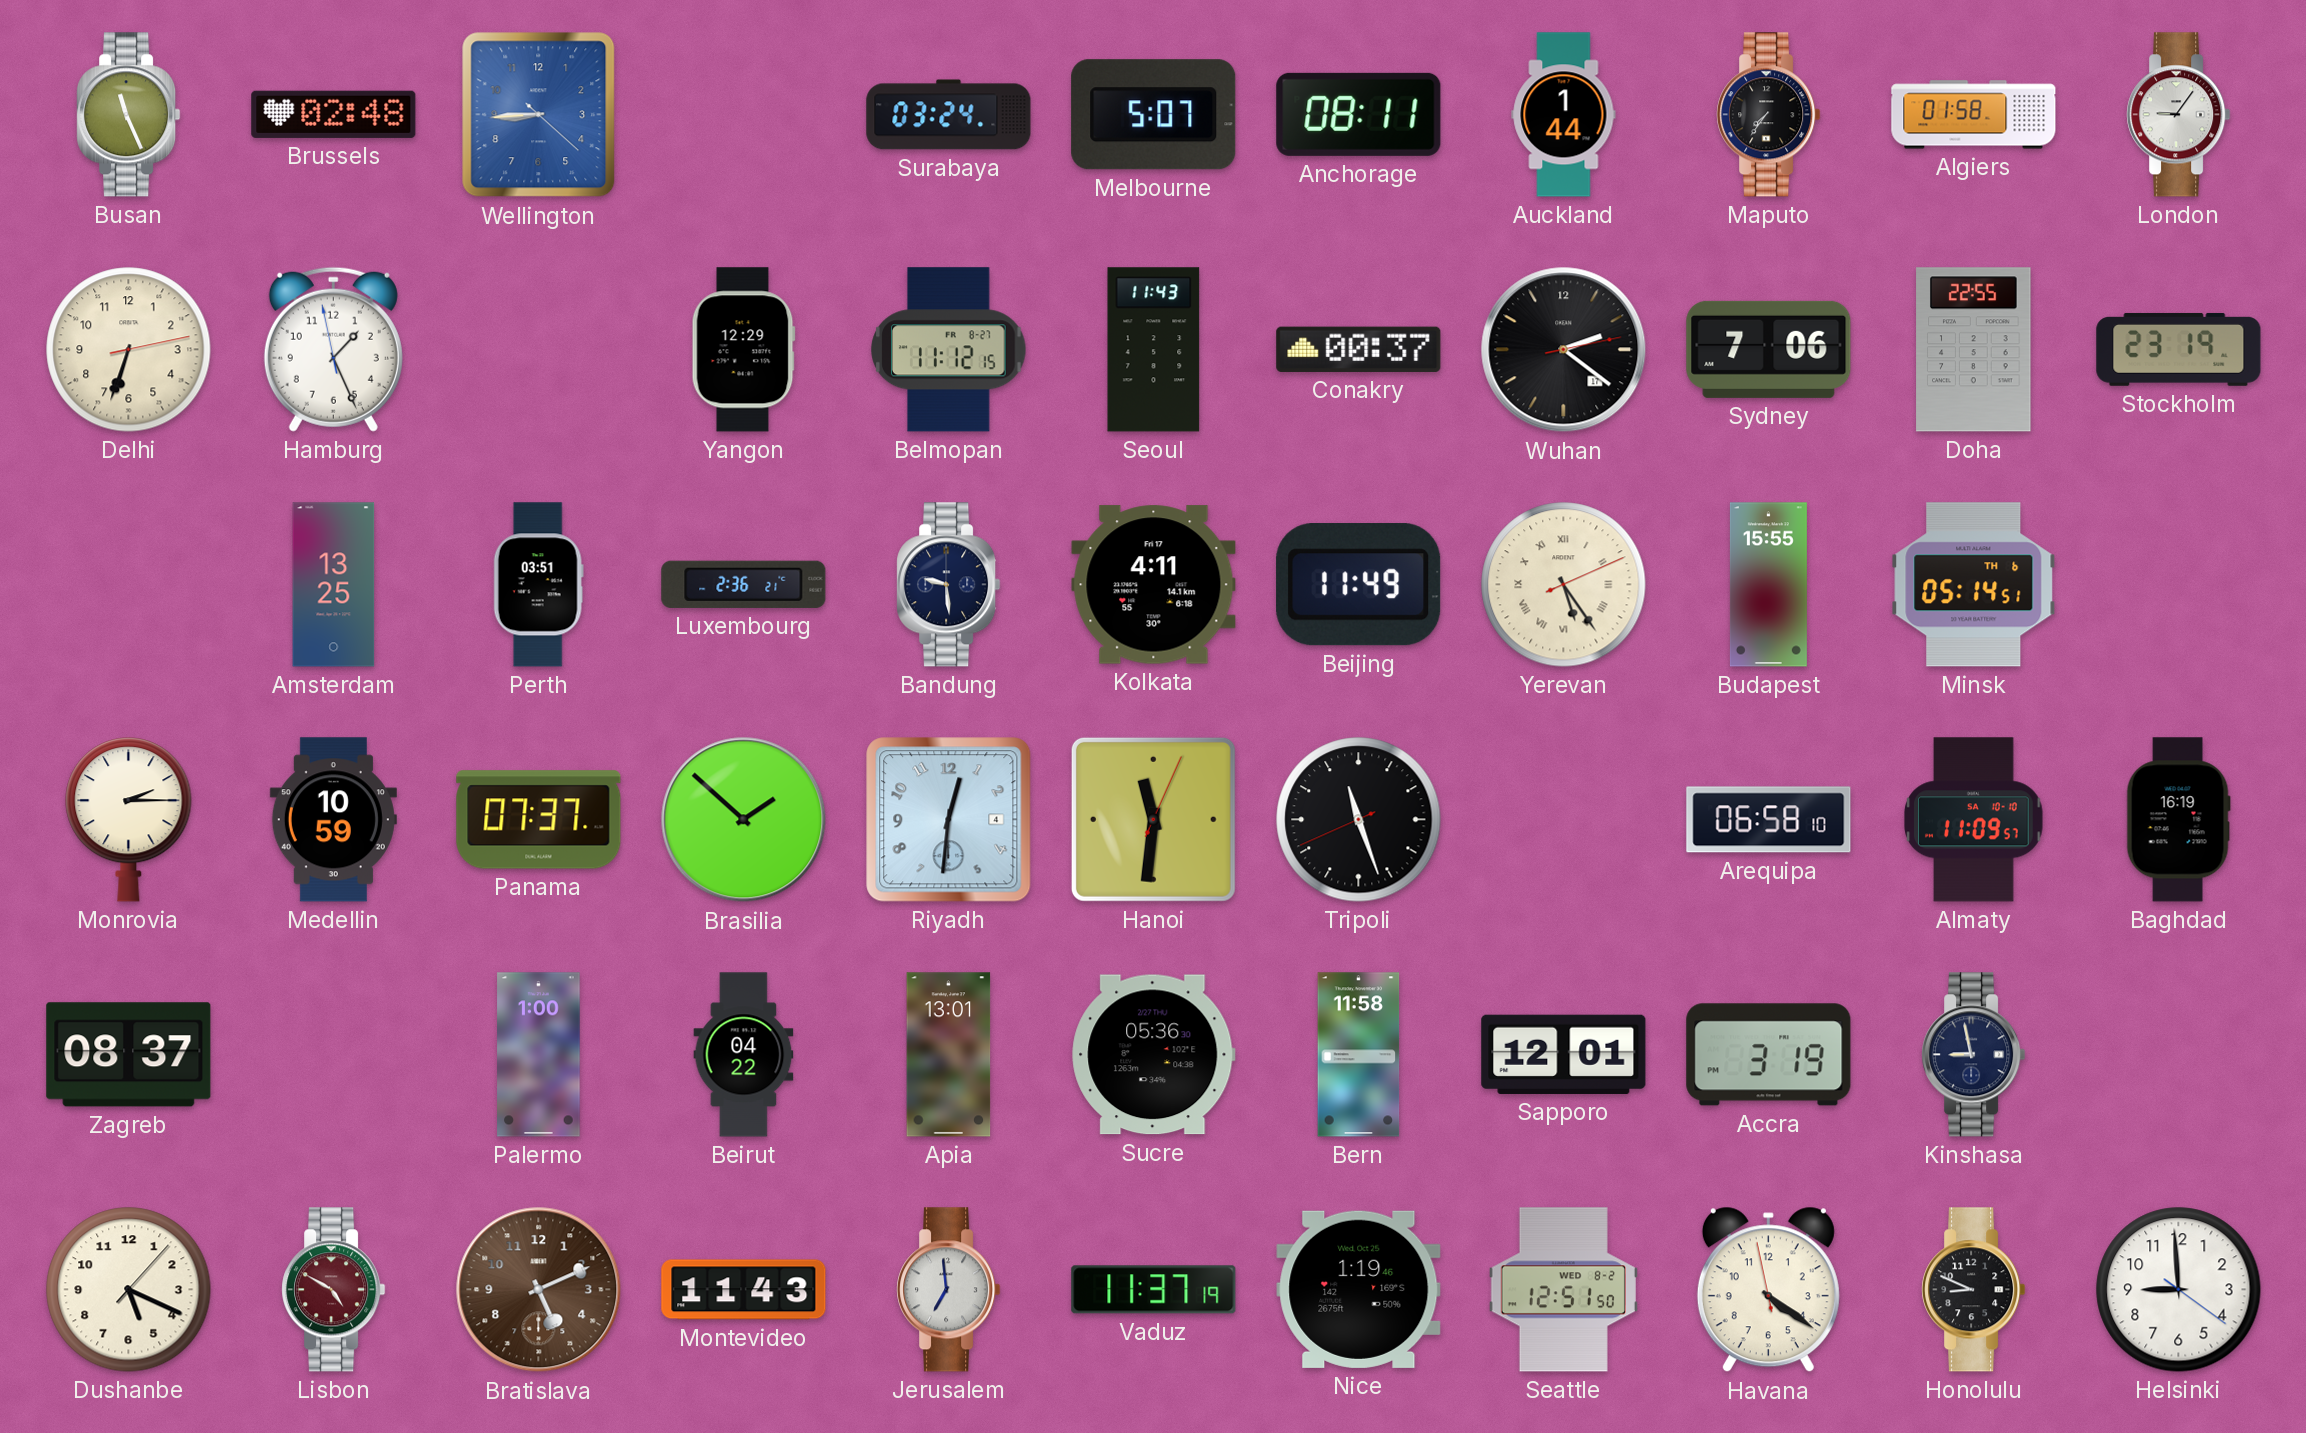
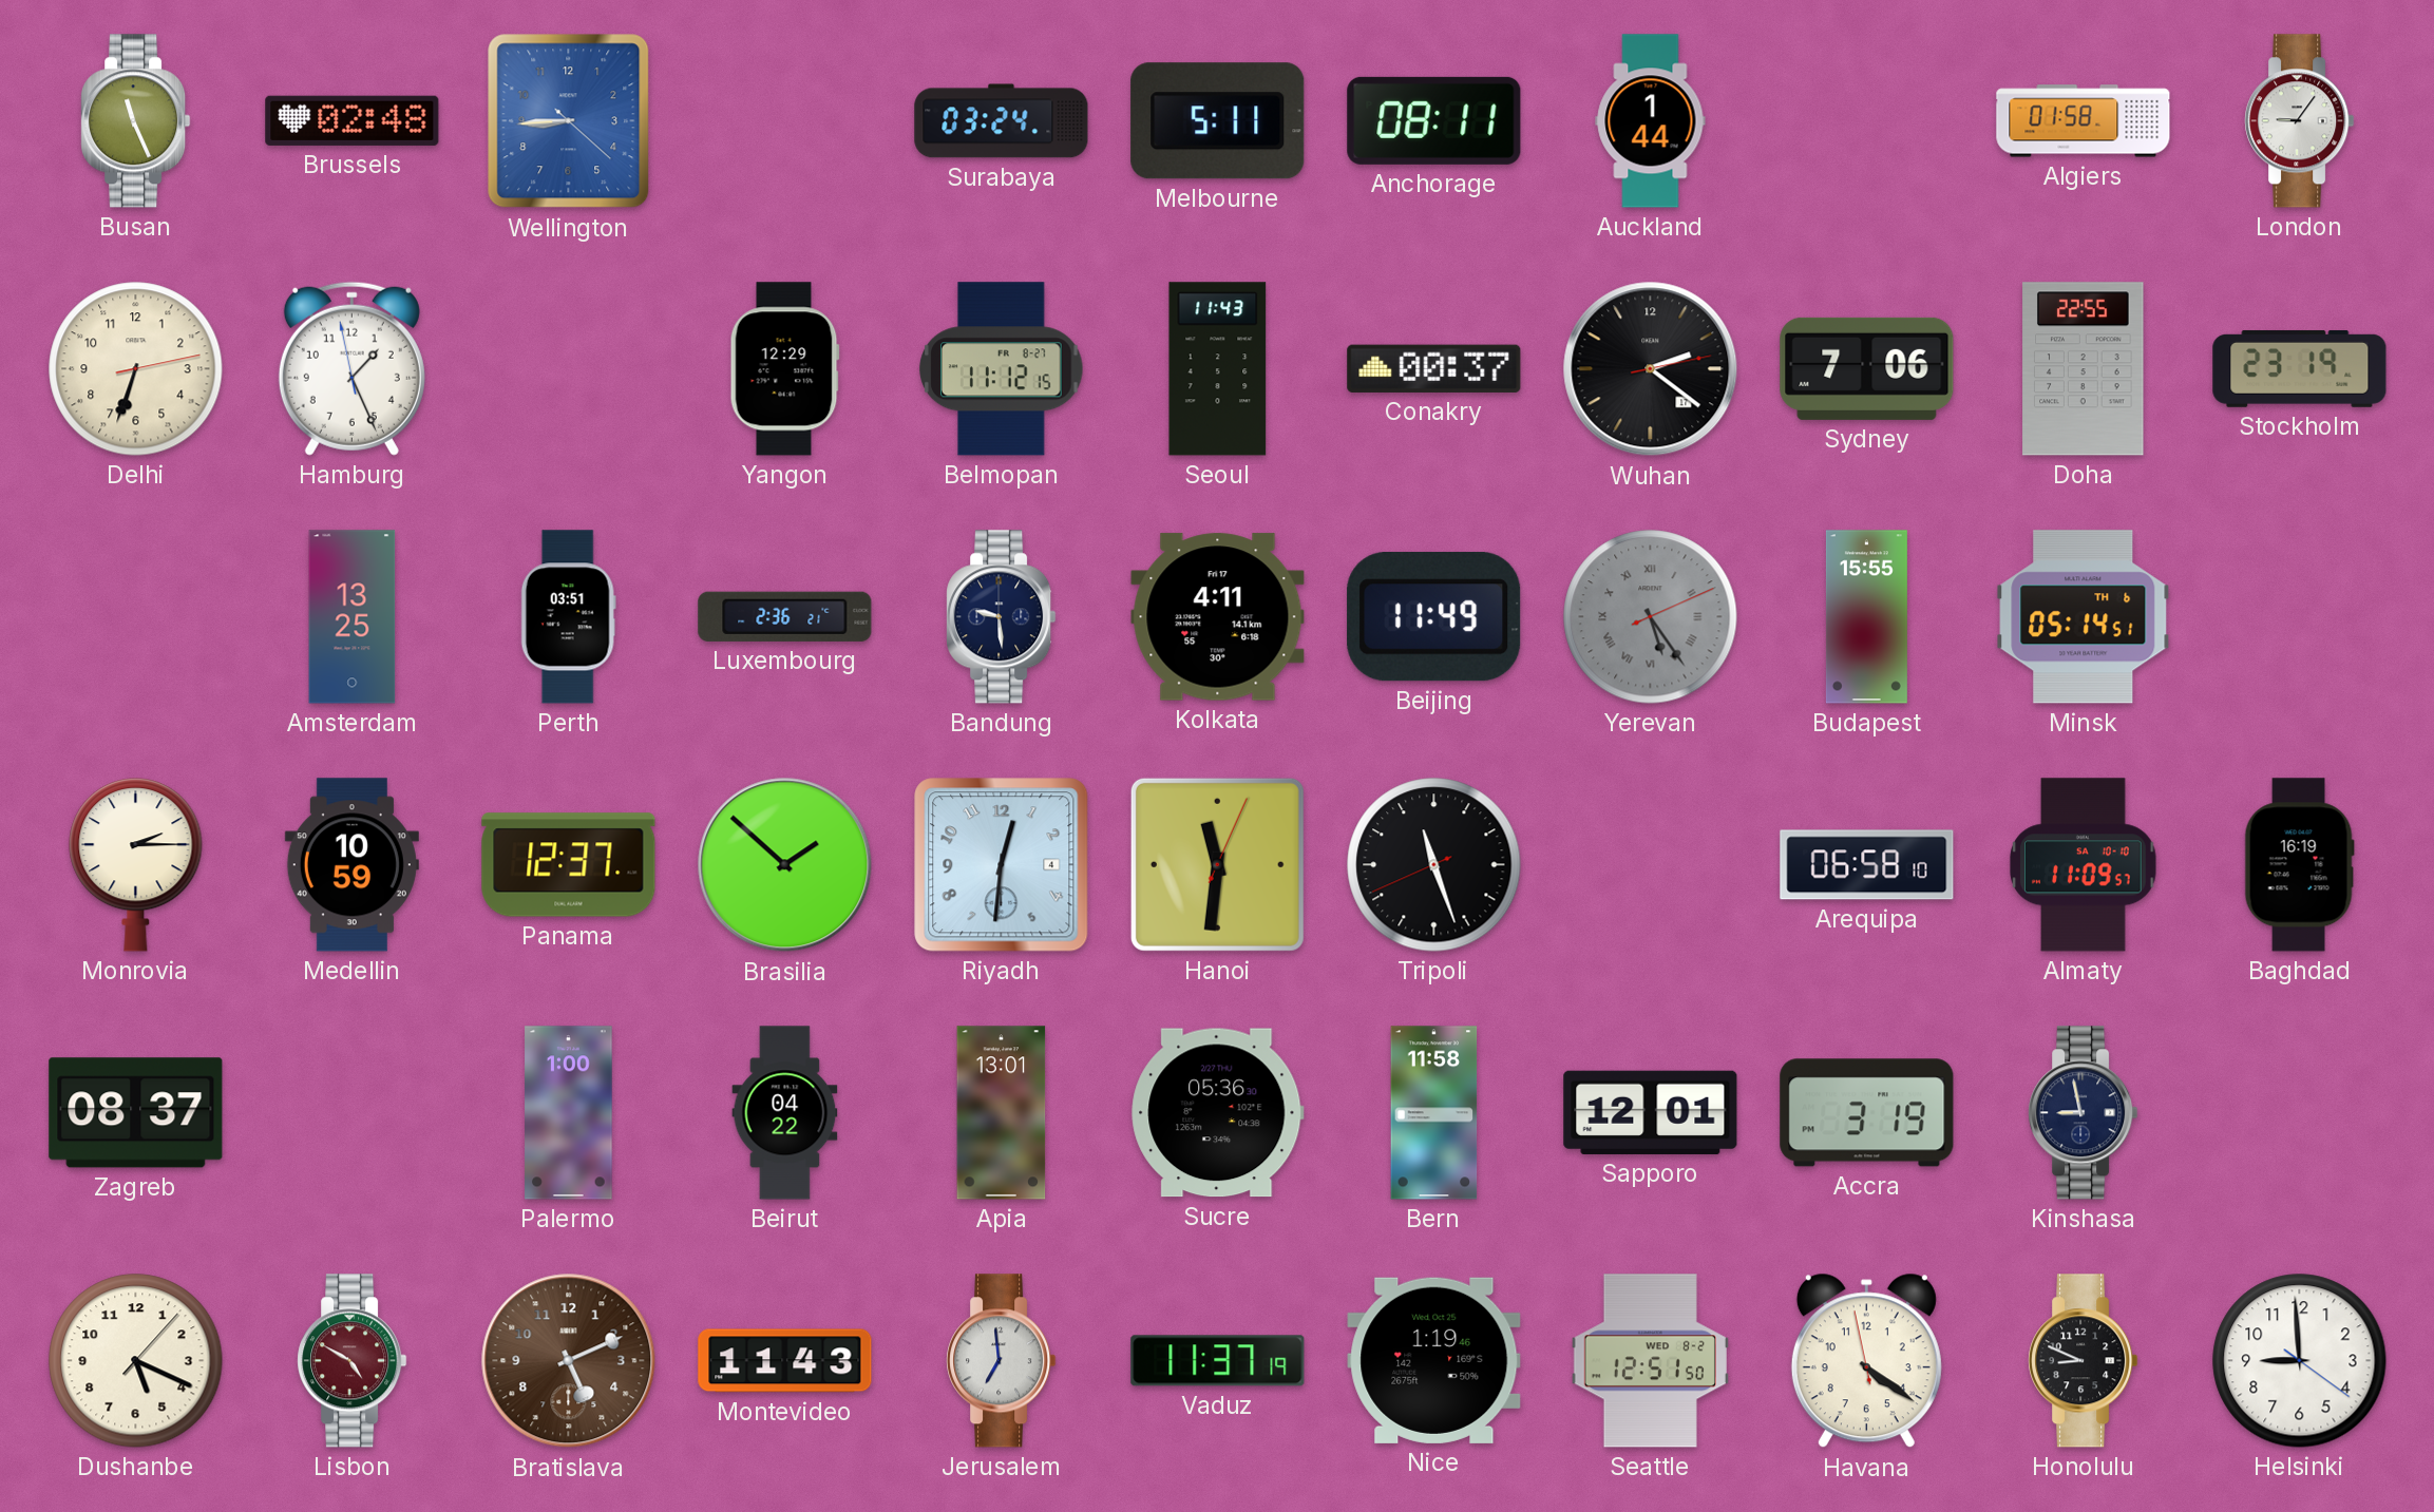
Melbourne: 5:07 -> 5:11
Maputo: 7:36 -> none
Yerevan dial: cream -> grey
Panama: 07:37 -> 12:37
